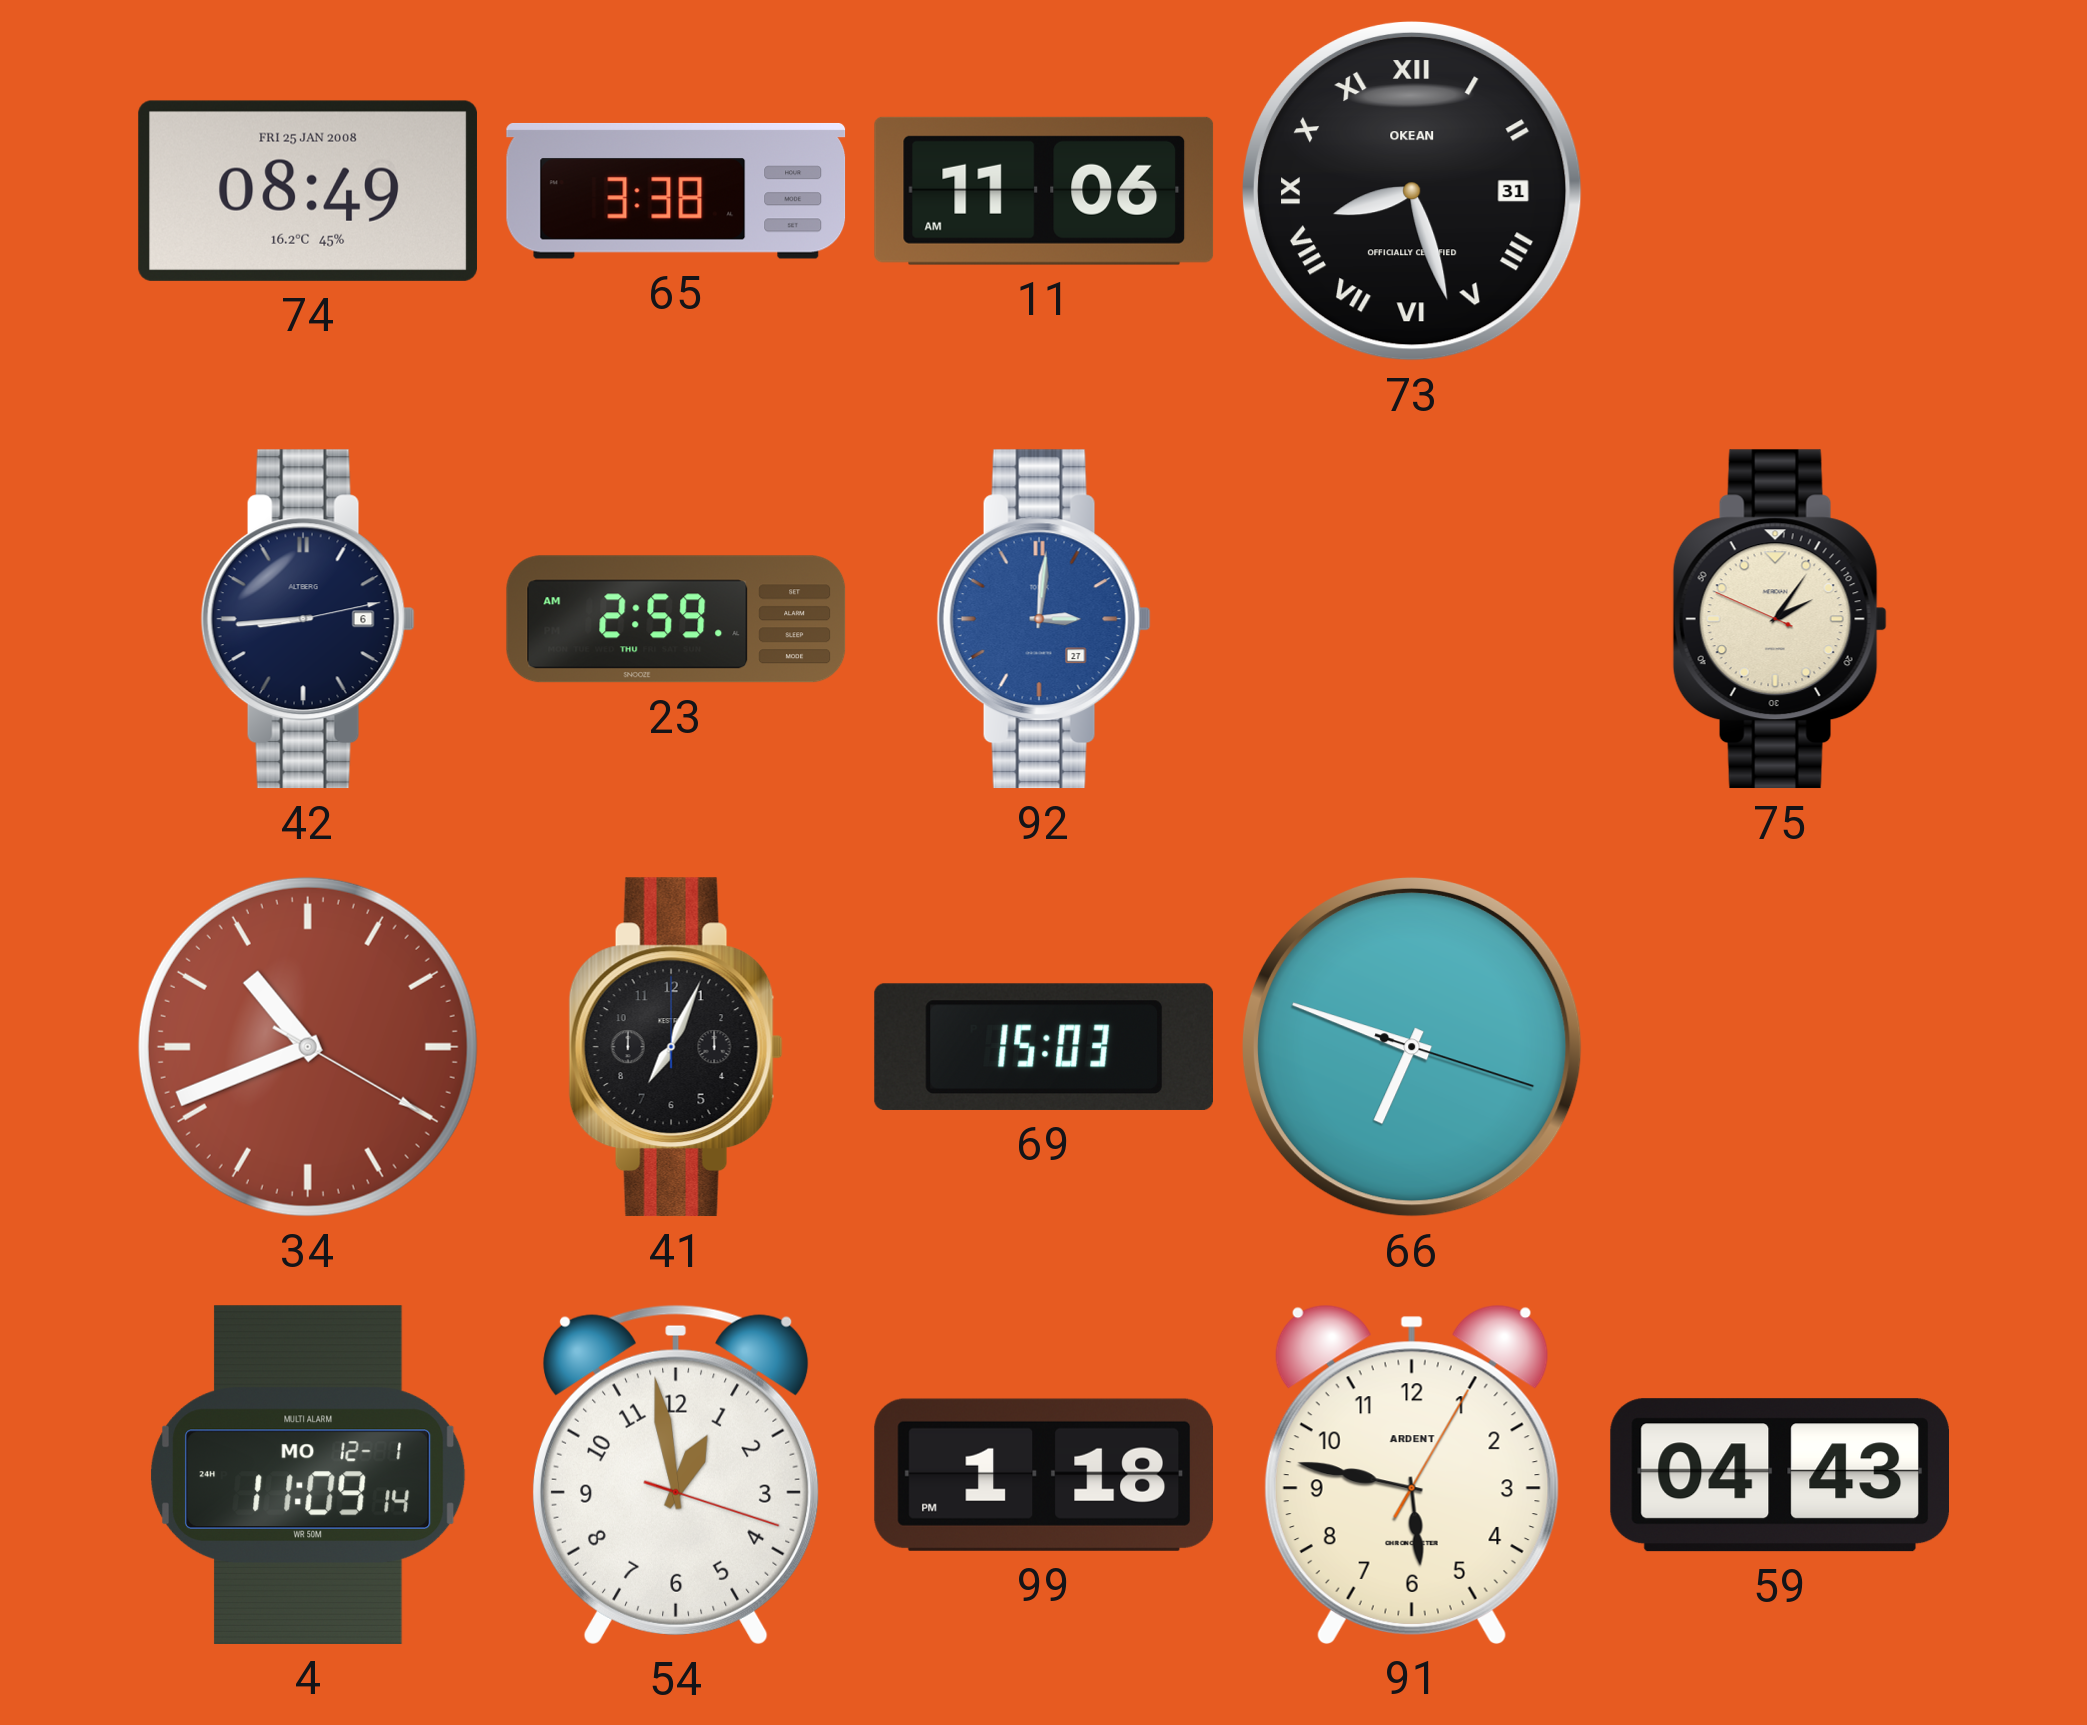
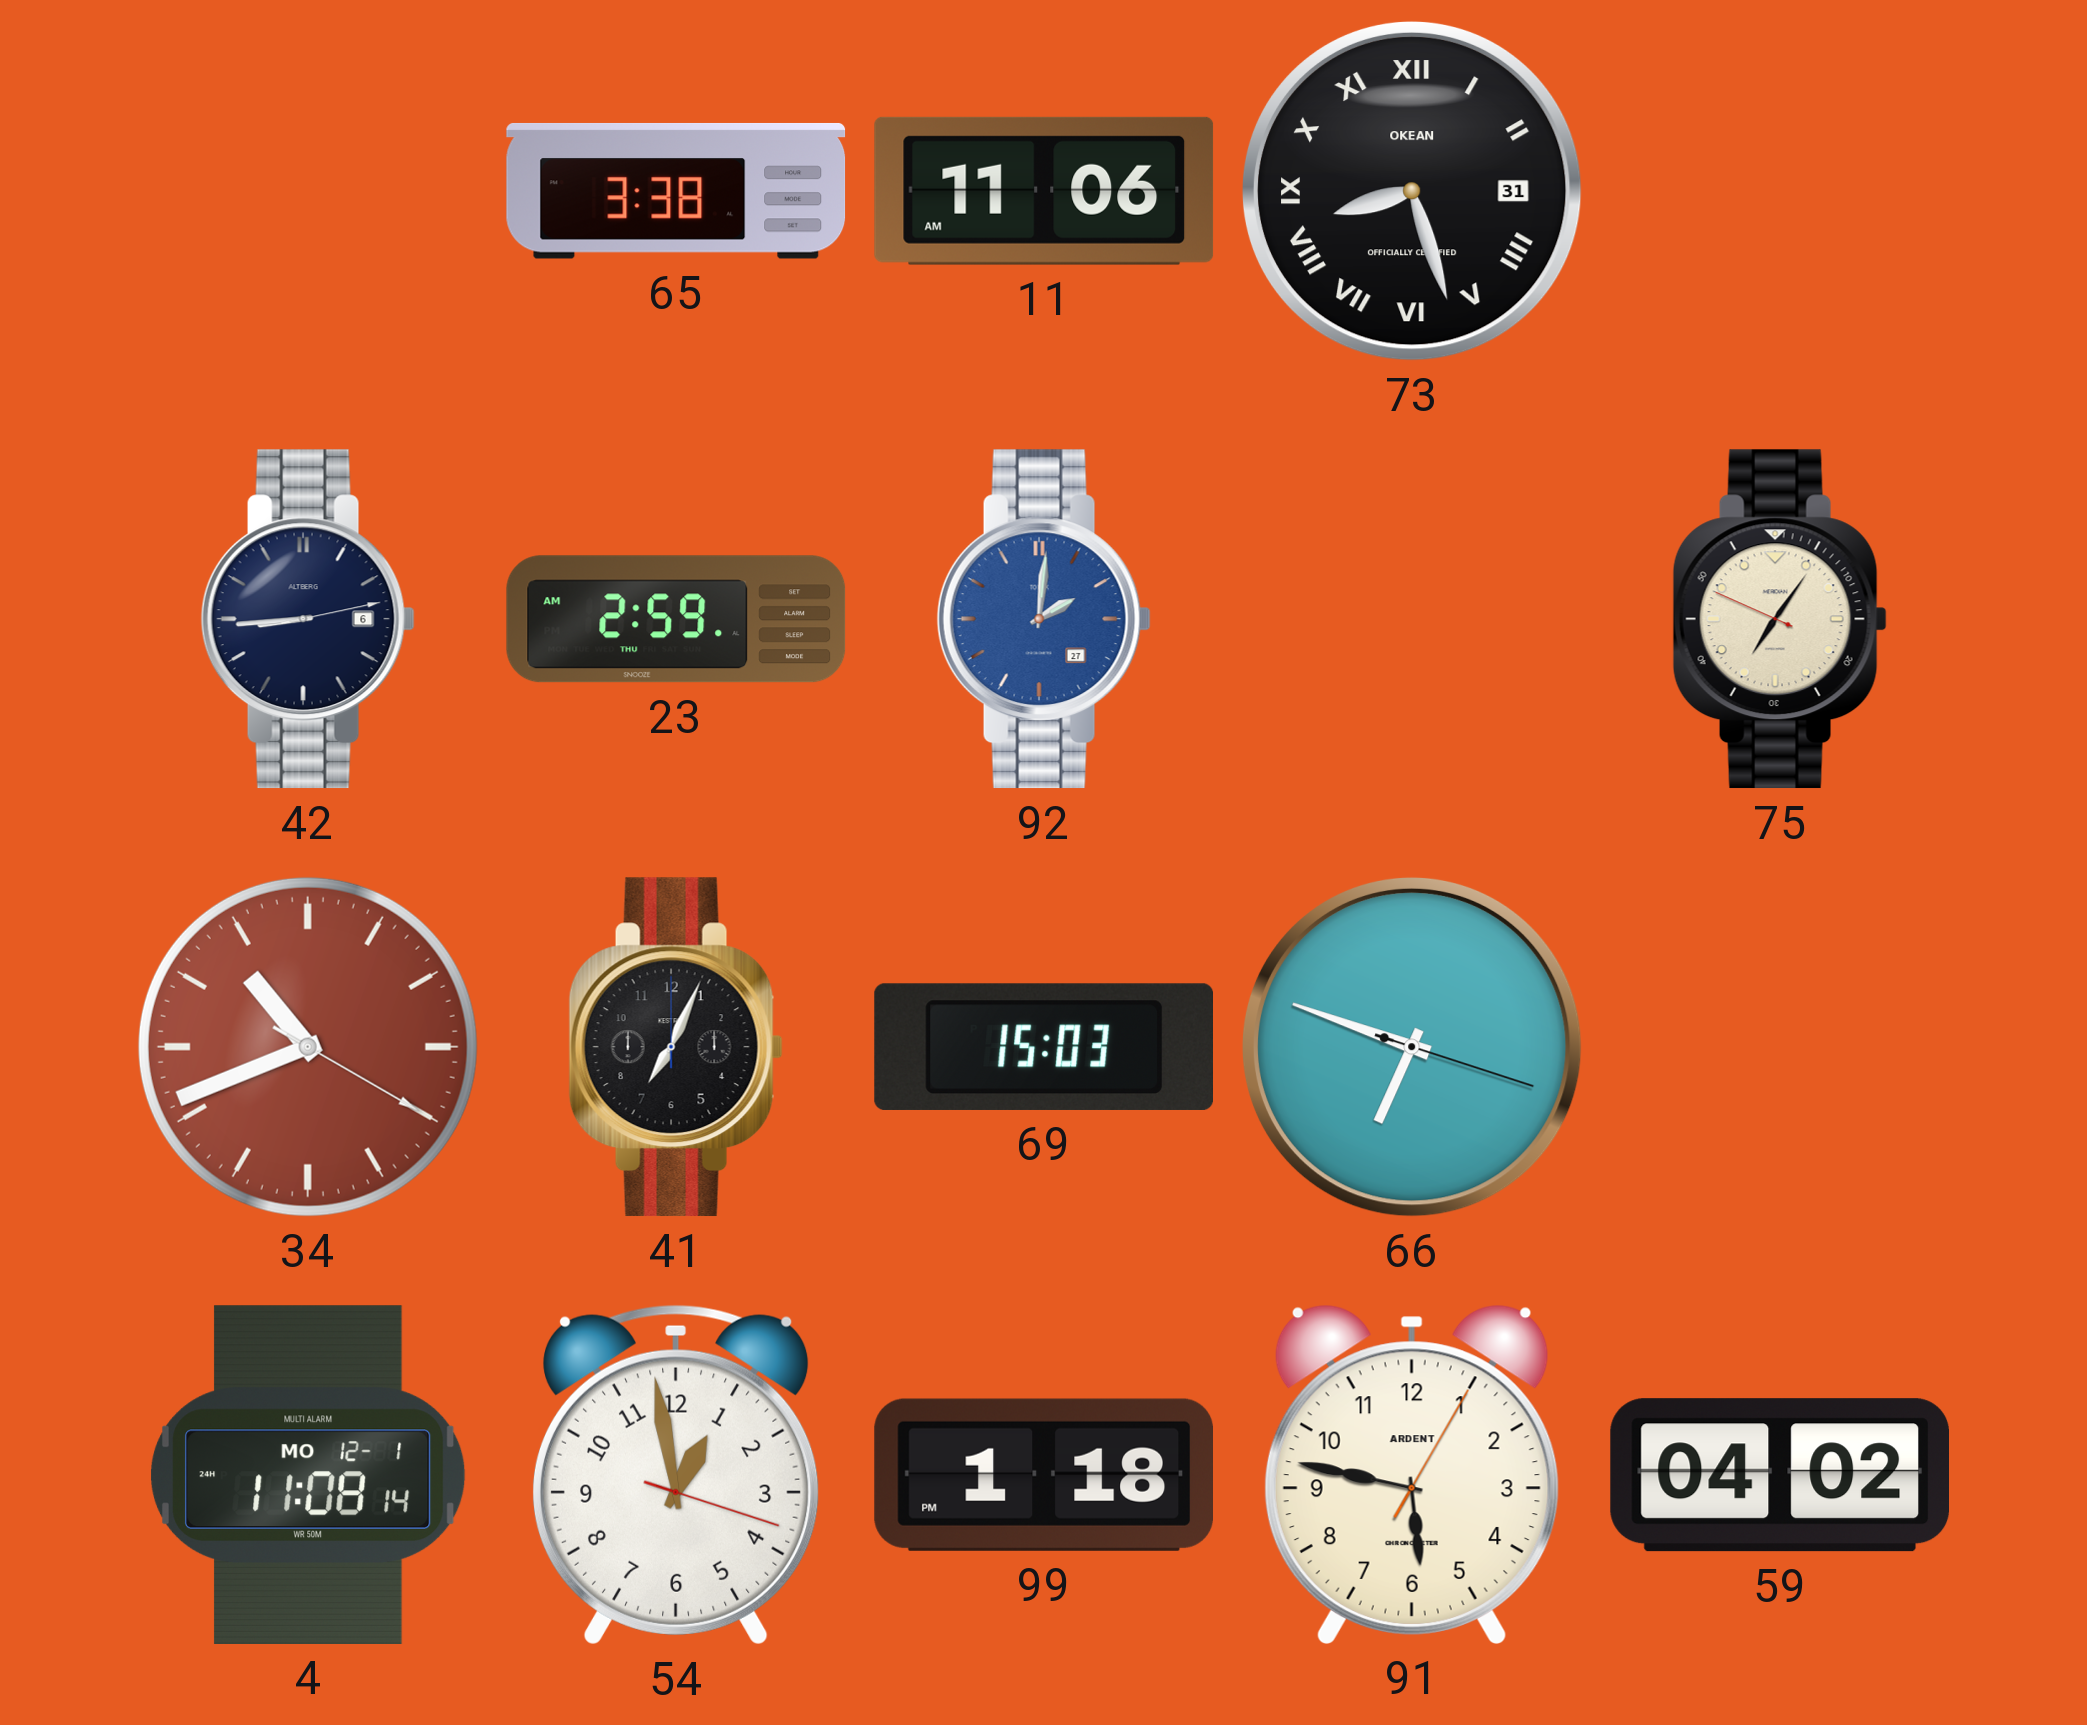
74: 08:49 -> none
92: 3:01 -> 2:01
75: 2:05 -> 7:05
4: 11:09 -> 11:08
59: 04:43 -> 04:02
